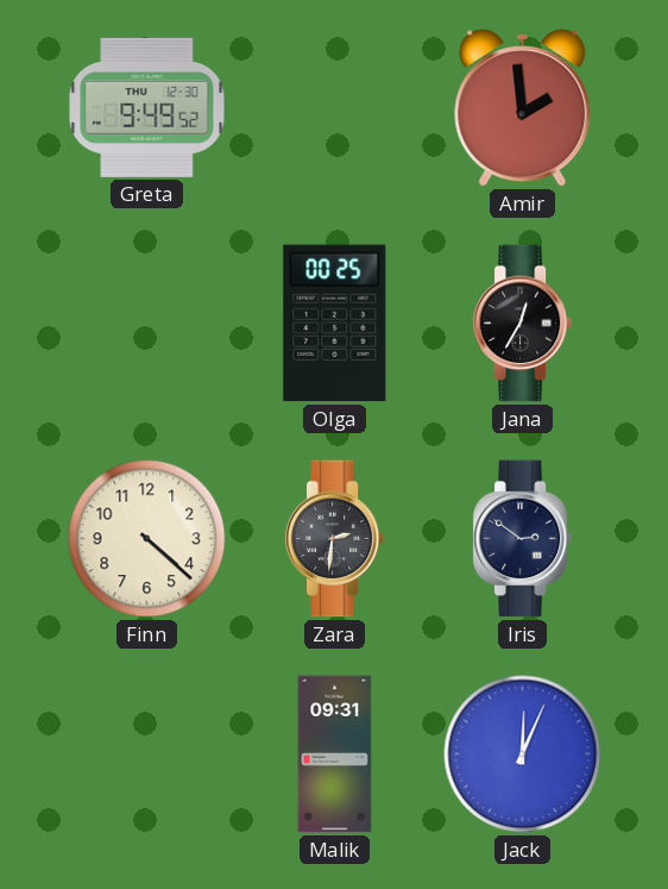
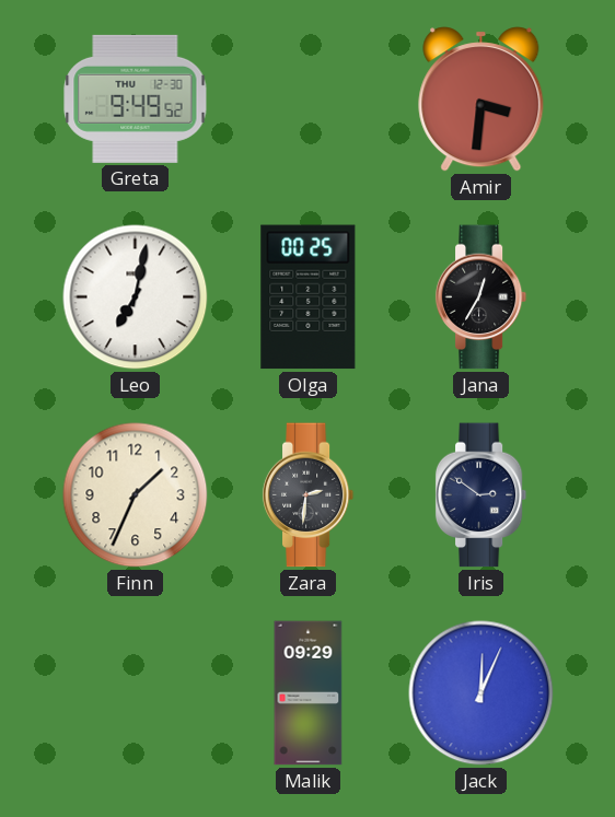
Amir: 1:59 -> 3:31
Leo: none -> 7:02
Finn: 4:22 -> 1:34
Malik: 09:31 -> 09:29
